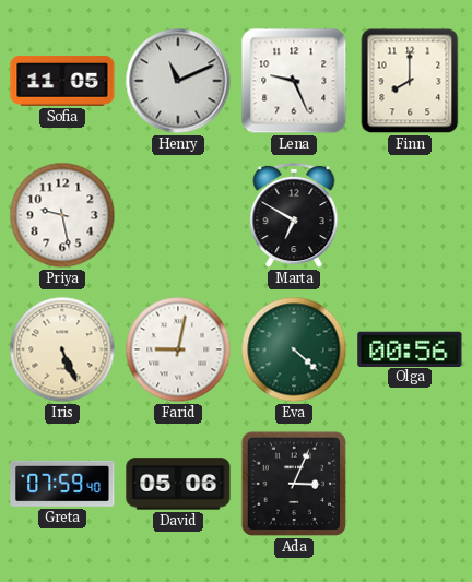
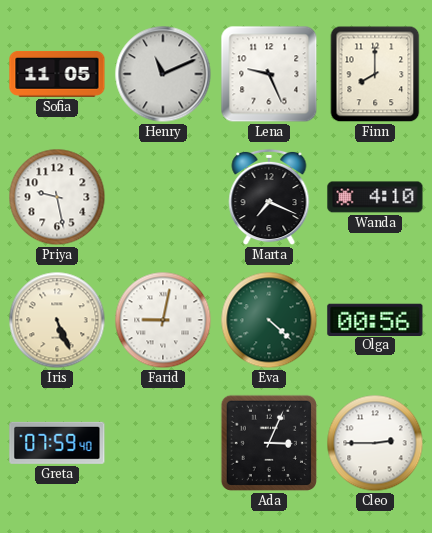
Marta: 6:50 -> 7:19
Wanda: none -> 4:10
David: 05:06 -> none
Cleo: none -> 2:45
